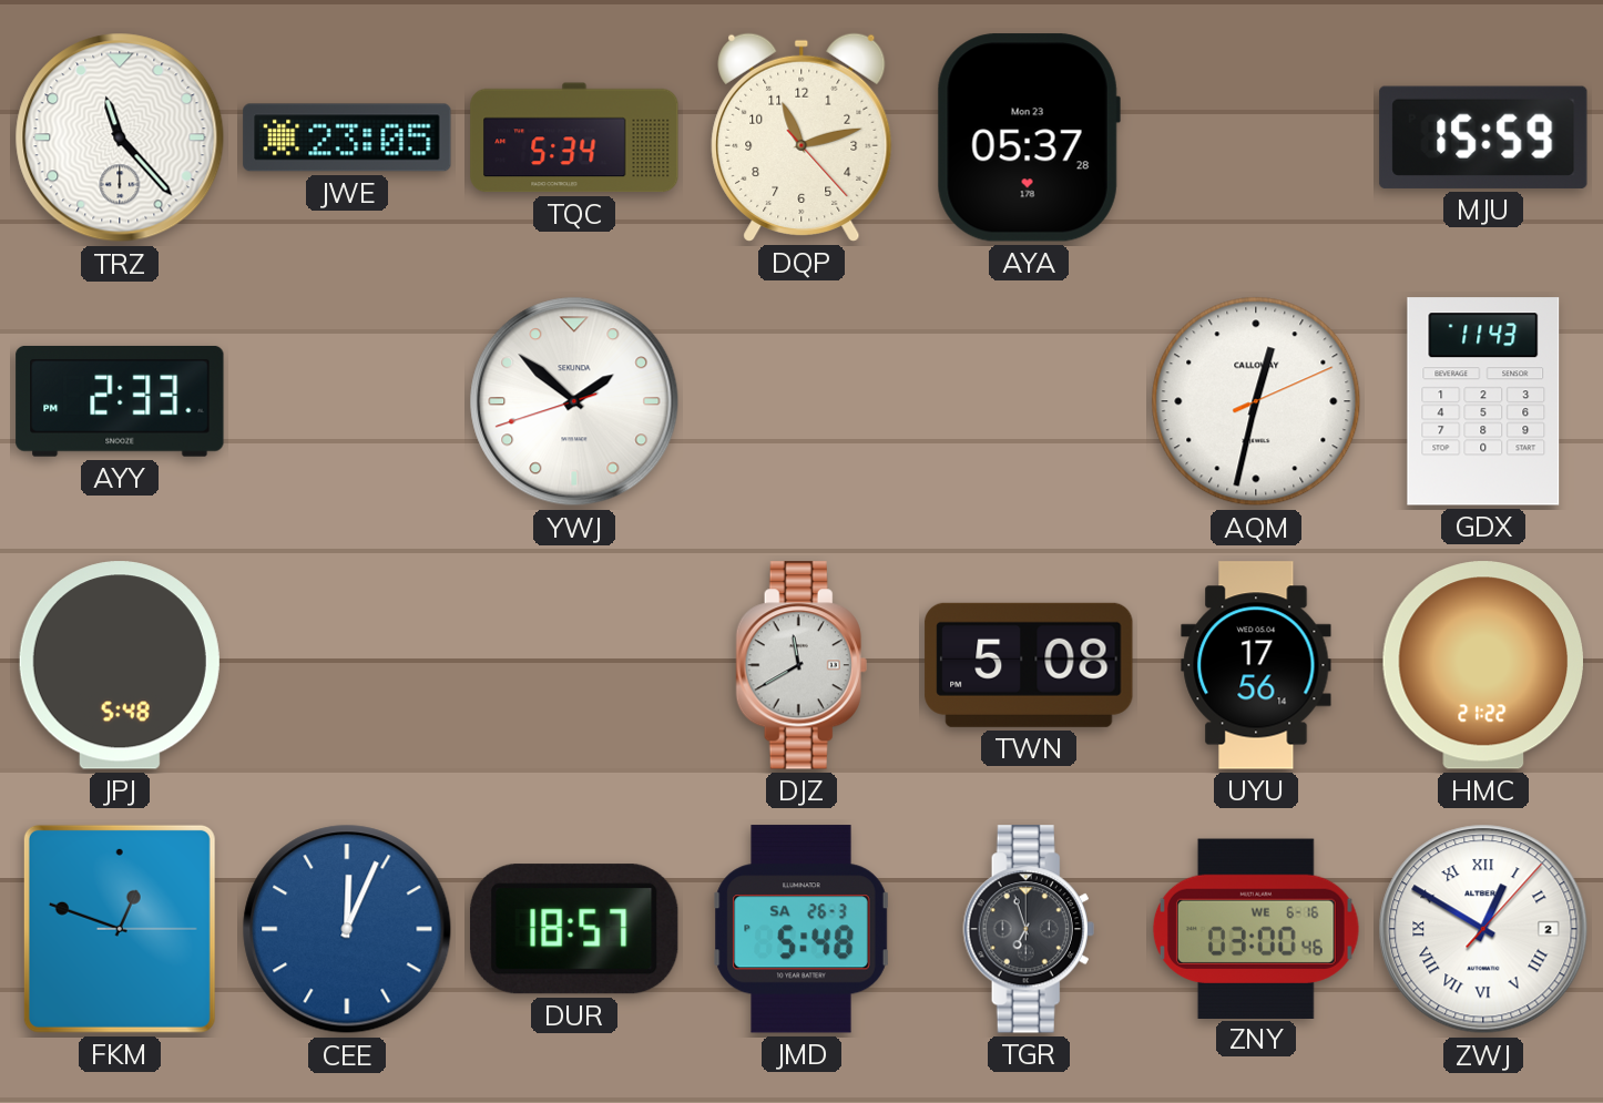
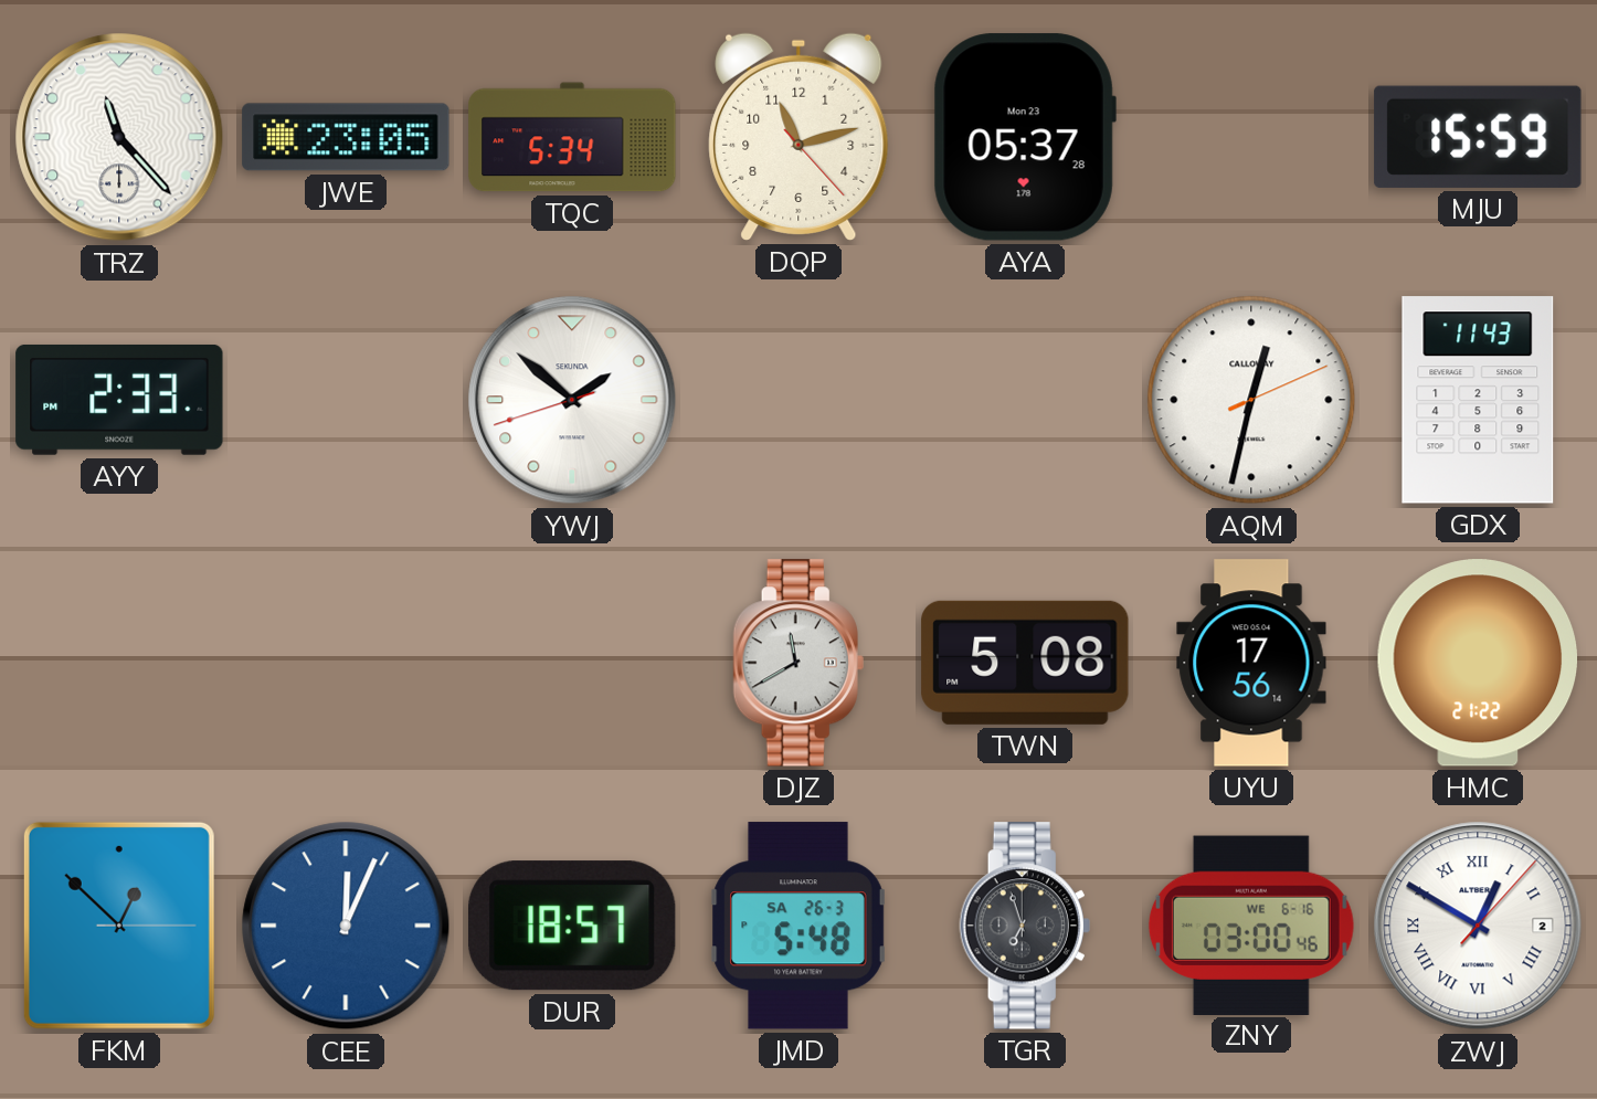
JPJ: 5:48 -> none
FKM: 12:48 -> 12:52
